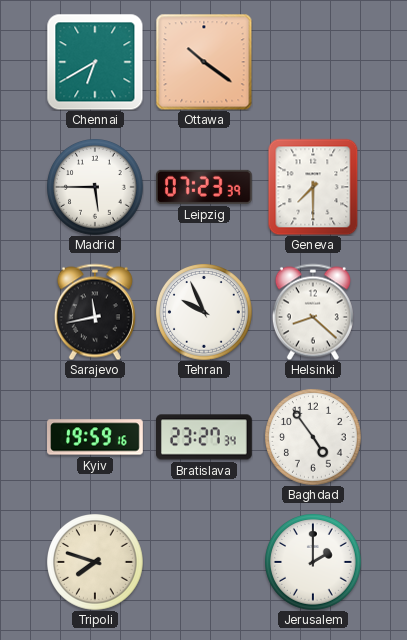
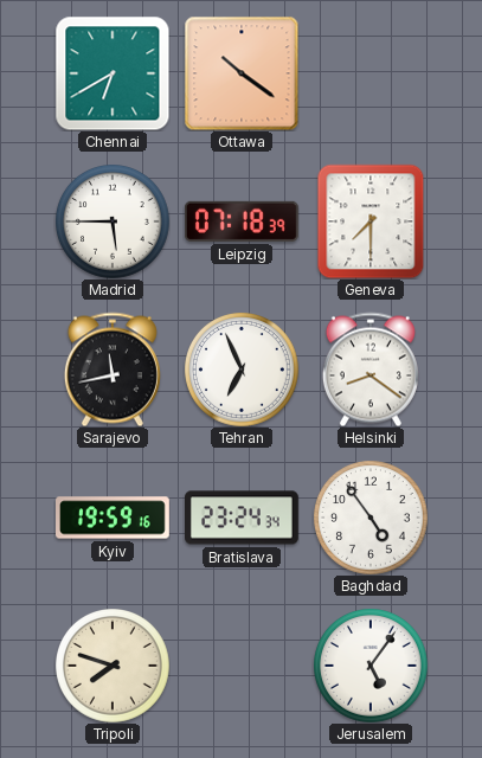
Leipzig: 07:23 -> 07:18
Tehran: 9:56 -> 6:56
Helsinki: 8:22 -> 8:21
Bratislava: 23:27 -> 23:24
Jerusalem: 2:00 -> 5:06
